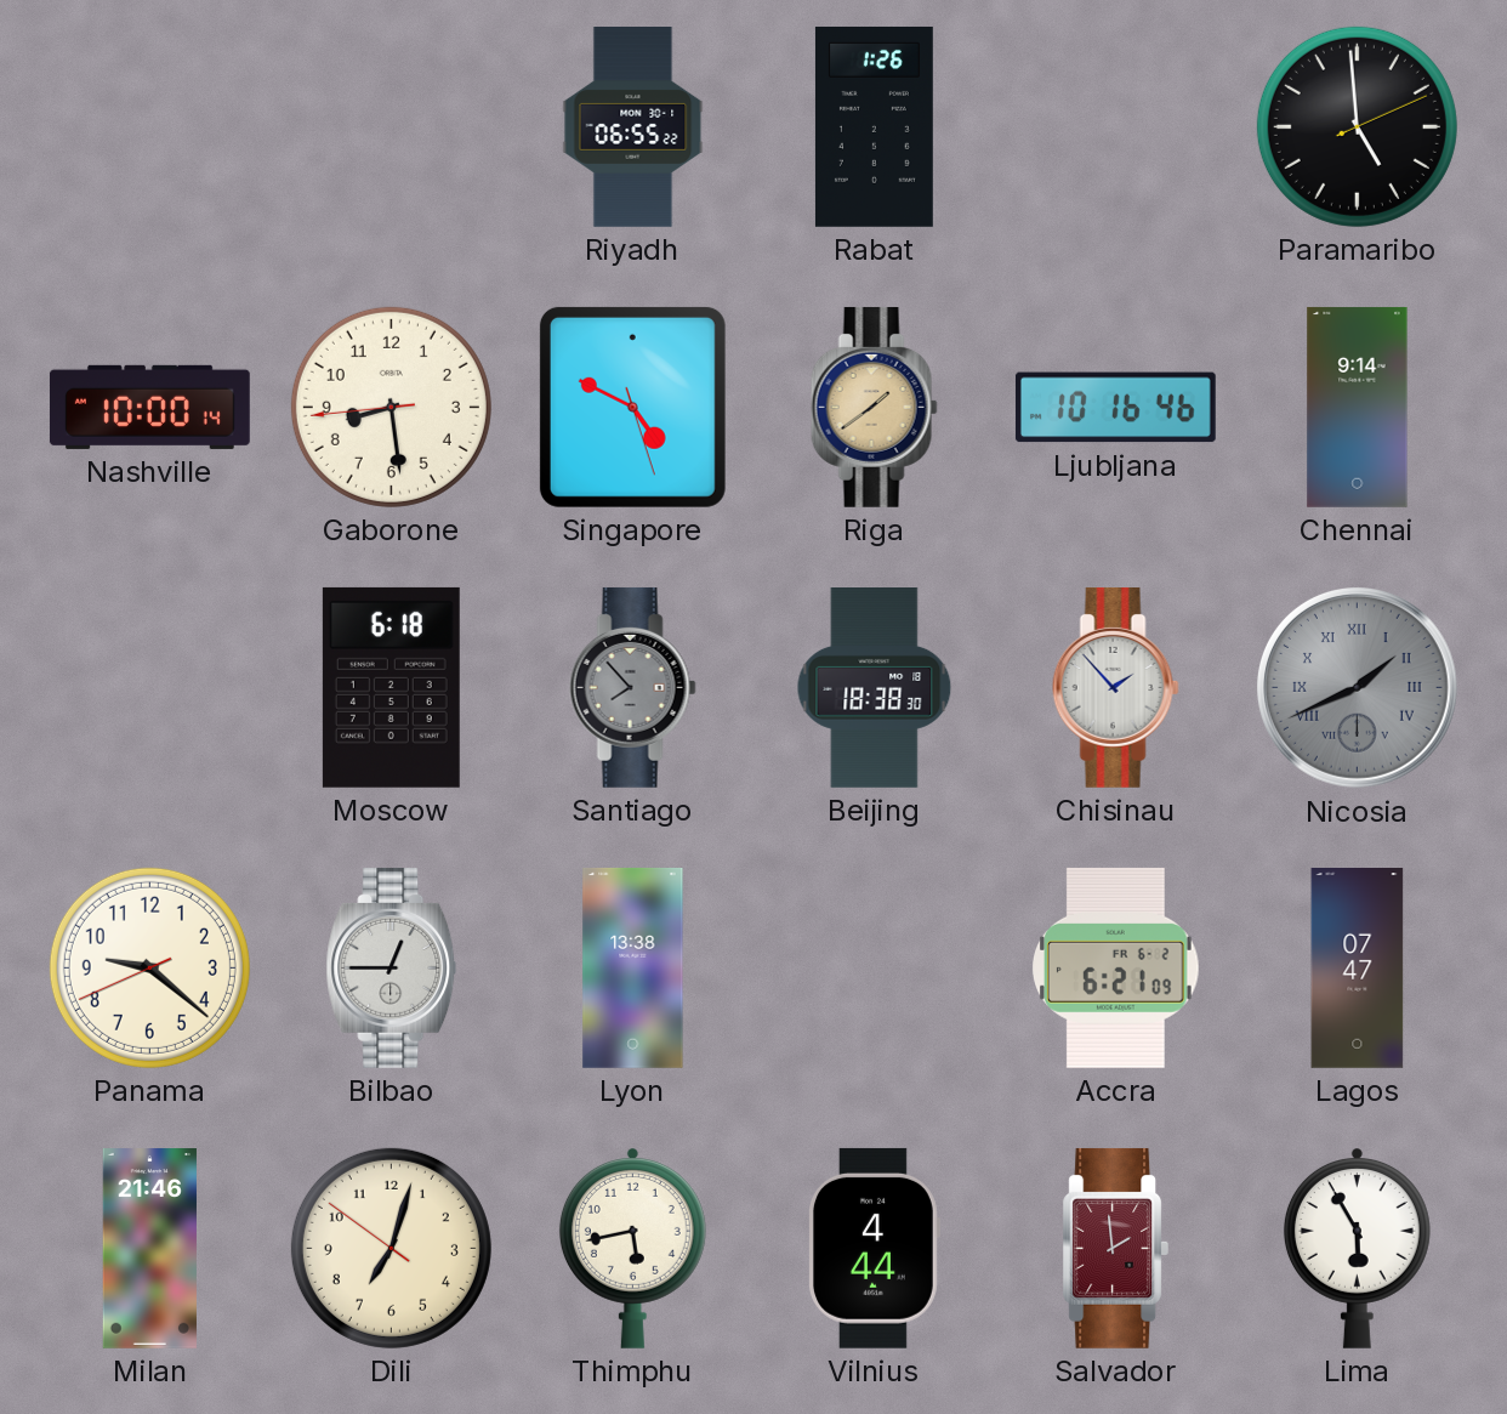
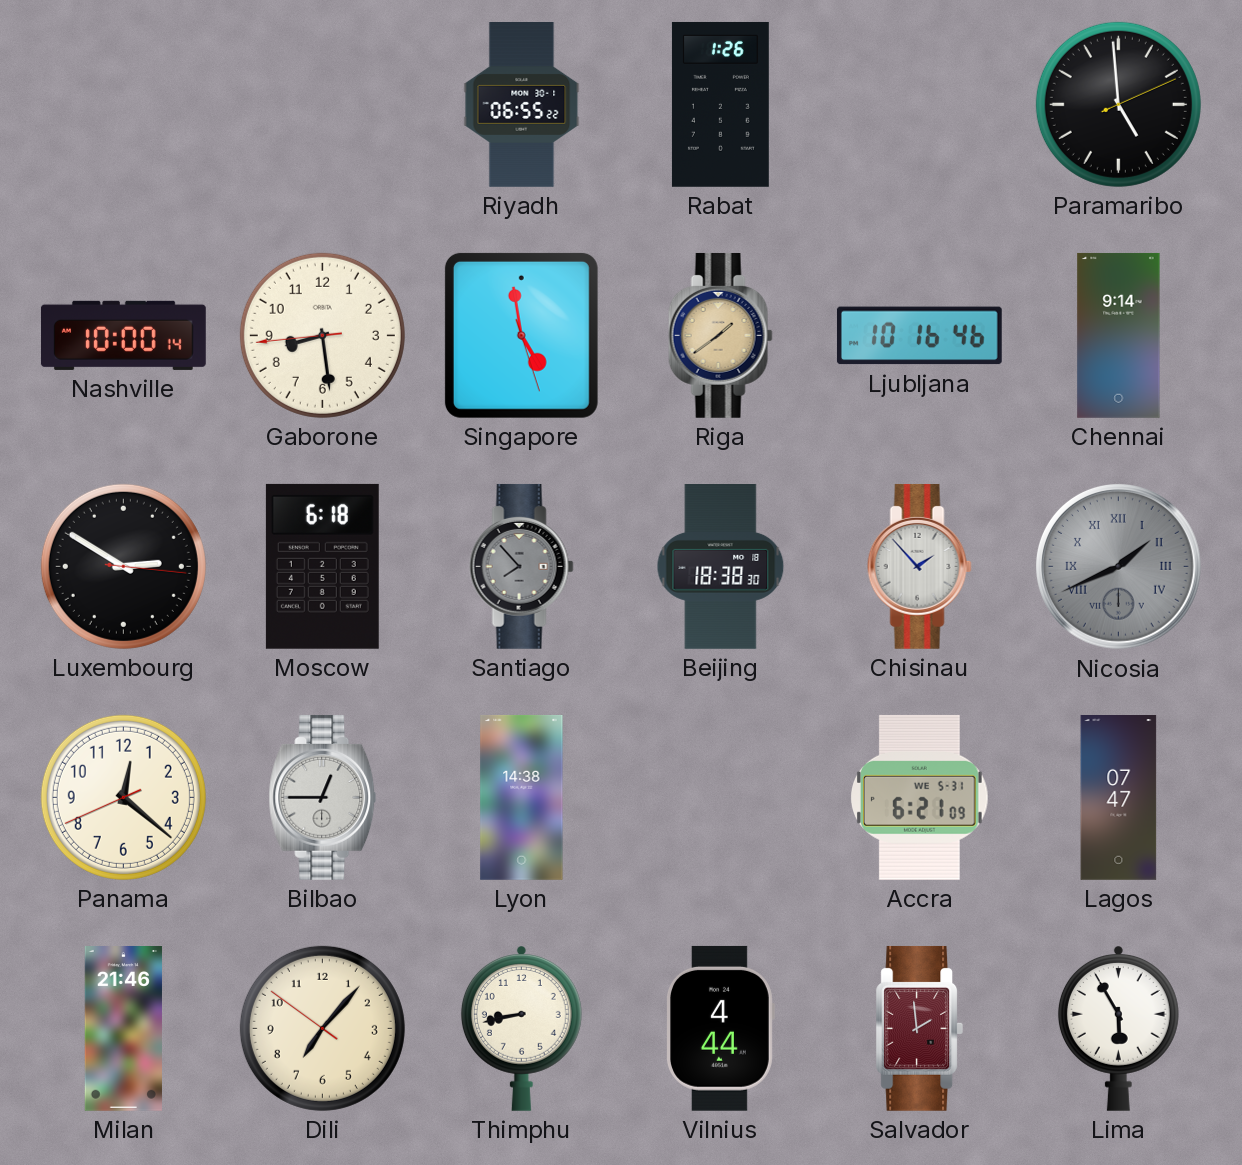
Singapore: 4:49 -> 4:58
Luxembourg: none -> 2:50
Panama: 9:21 -> 12:21
Lyon: 13:38 -> 14:38
Accra date: FR 6-2 -> WE 5-31
Dili: 7:02 -> 7:06
Thimphu: 5:43 -> 8:43
